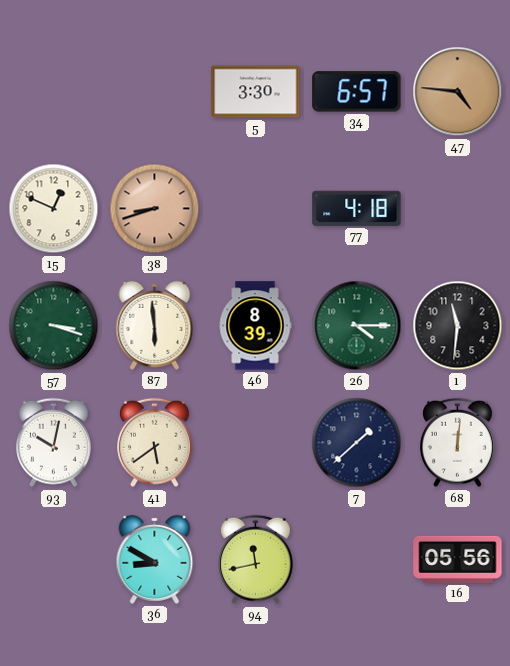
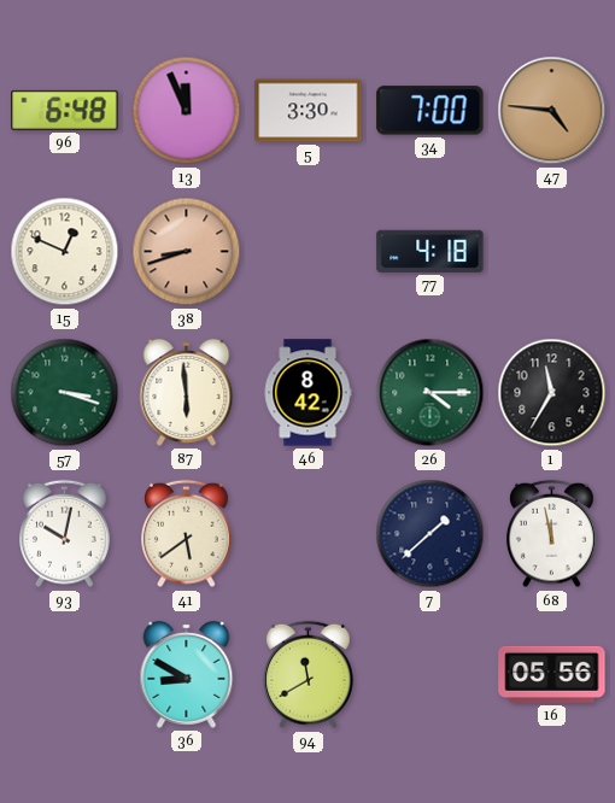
96: none -> 6:48
13: none -> 11:56
34: 6:57 -> 7:00
46: 8:39 -> 8:42
1: 11:31 -> 11:35
68: 12:01 -> 11:58
94: 11:43 -> 11:40
